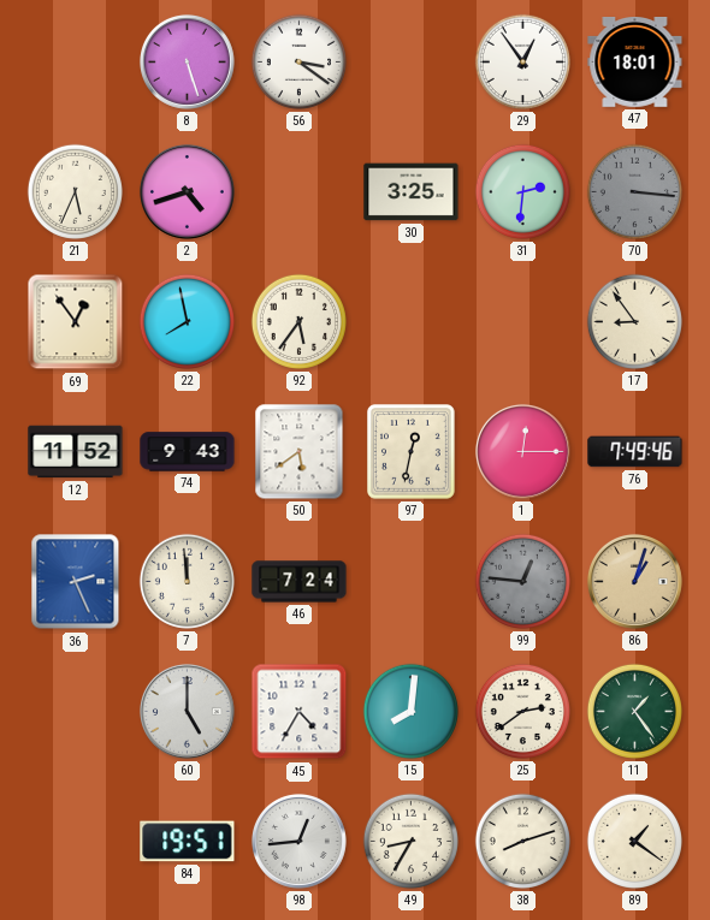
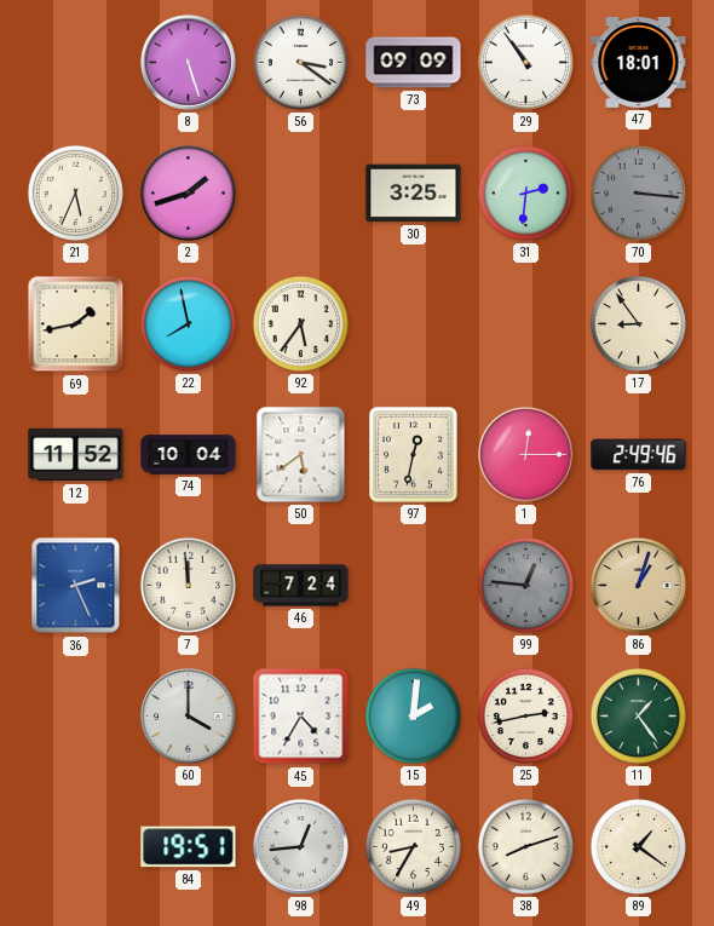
73: none -> 09:09
29: 12:54 -> 10:54
2: 4:42 -> 1:42
69: 12:54 -> 1:43
74: 9:43 -> 10:04
76: 7:49 -> 2:49
60: 5:00 -> 4:00
15: 8:01 -> 2:01
25: 2:39 -> 2:43
